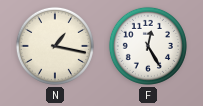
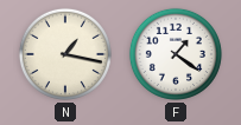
F: 12:25 -> 1:21
